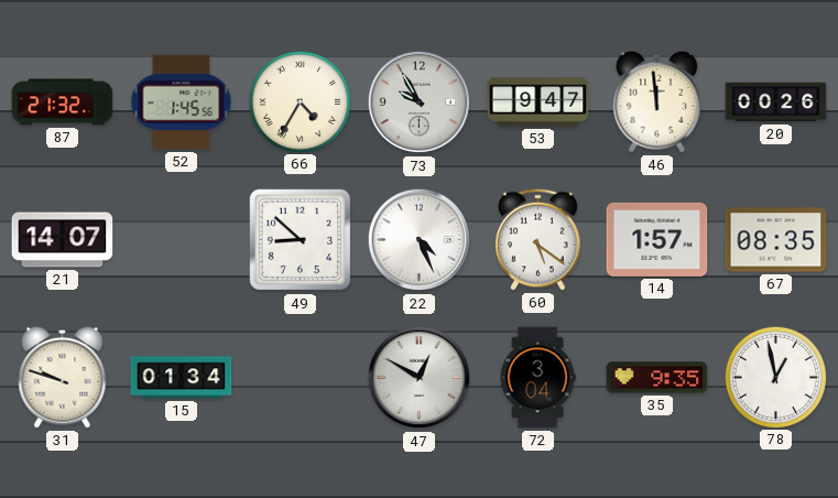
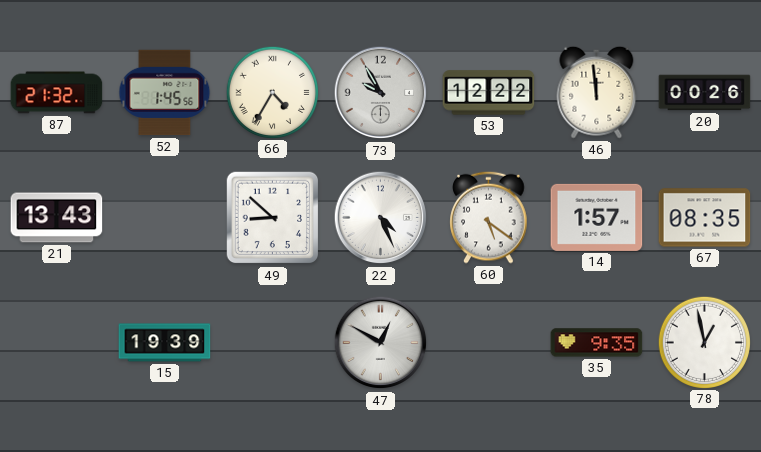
53: 9:47 -> 12:22
21: 14:07 -> 13:43
31: 9:48 -> none
15: 01:34 -> 19:39
72: 3:04 -> none
